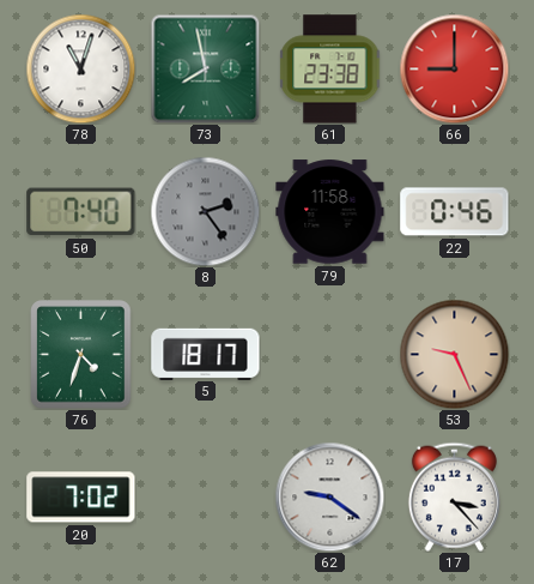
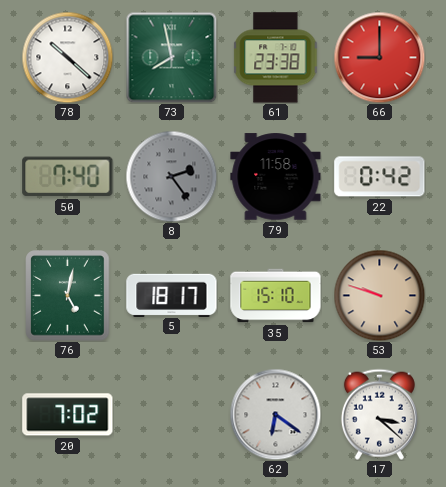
78: 11:03 -> 10:22
22: 0:46 -> 0:42
76: 4:33 -> 5:02
35: none -> 15:10
53: 9:26 -> 9:48
62: 9:21 -> 6:21
17: 3:23 -> 3:22
